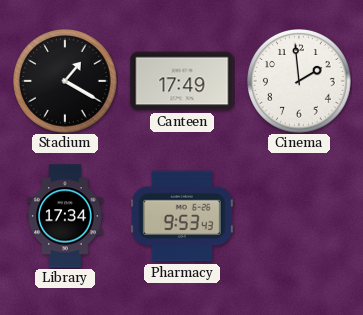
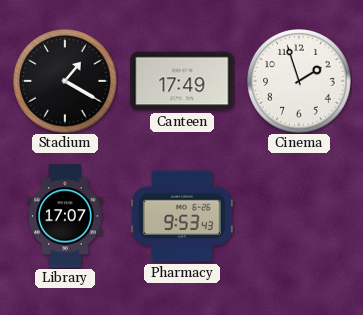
Cinema: 1:59 -> 1:57
Library: 17:34 -> 17:07
